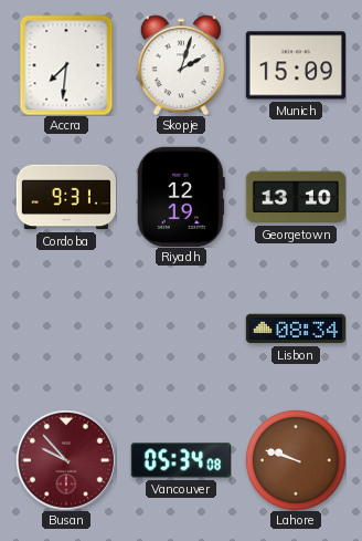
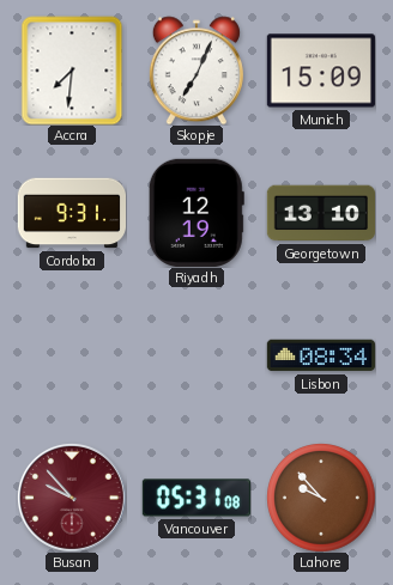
Skopje: 2:03 -> 7:04
Vancouver: 05:34 -> 05:31
Lahore: 9:48 -> 9:53
